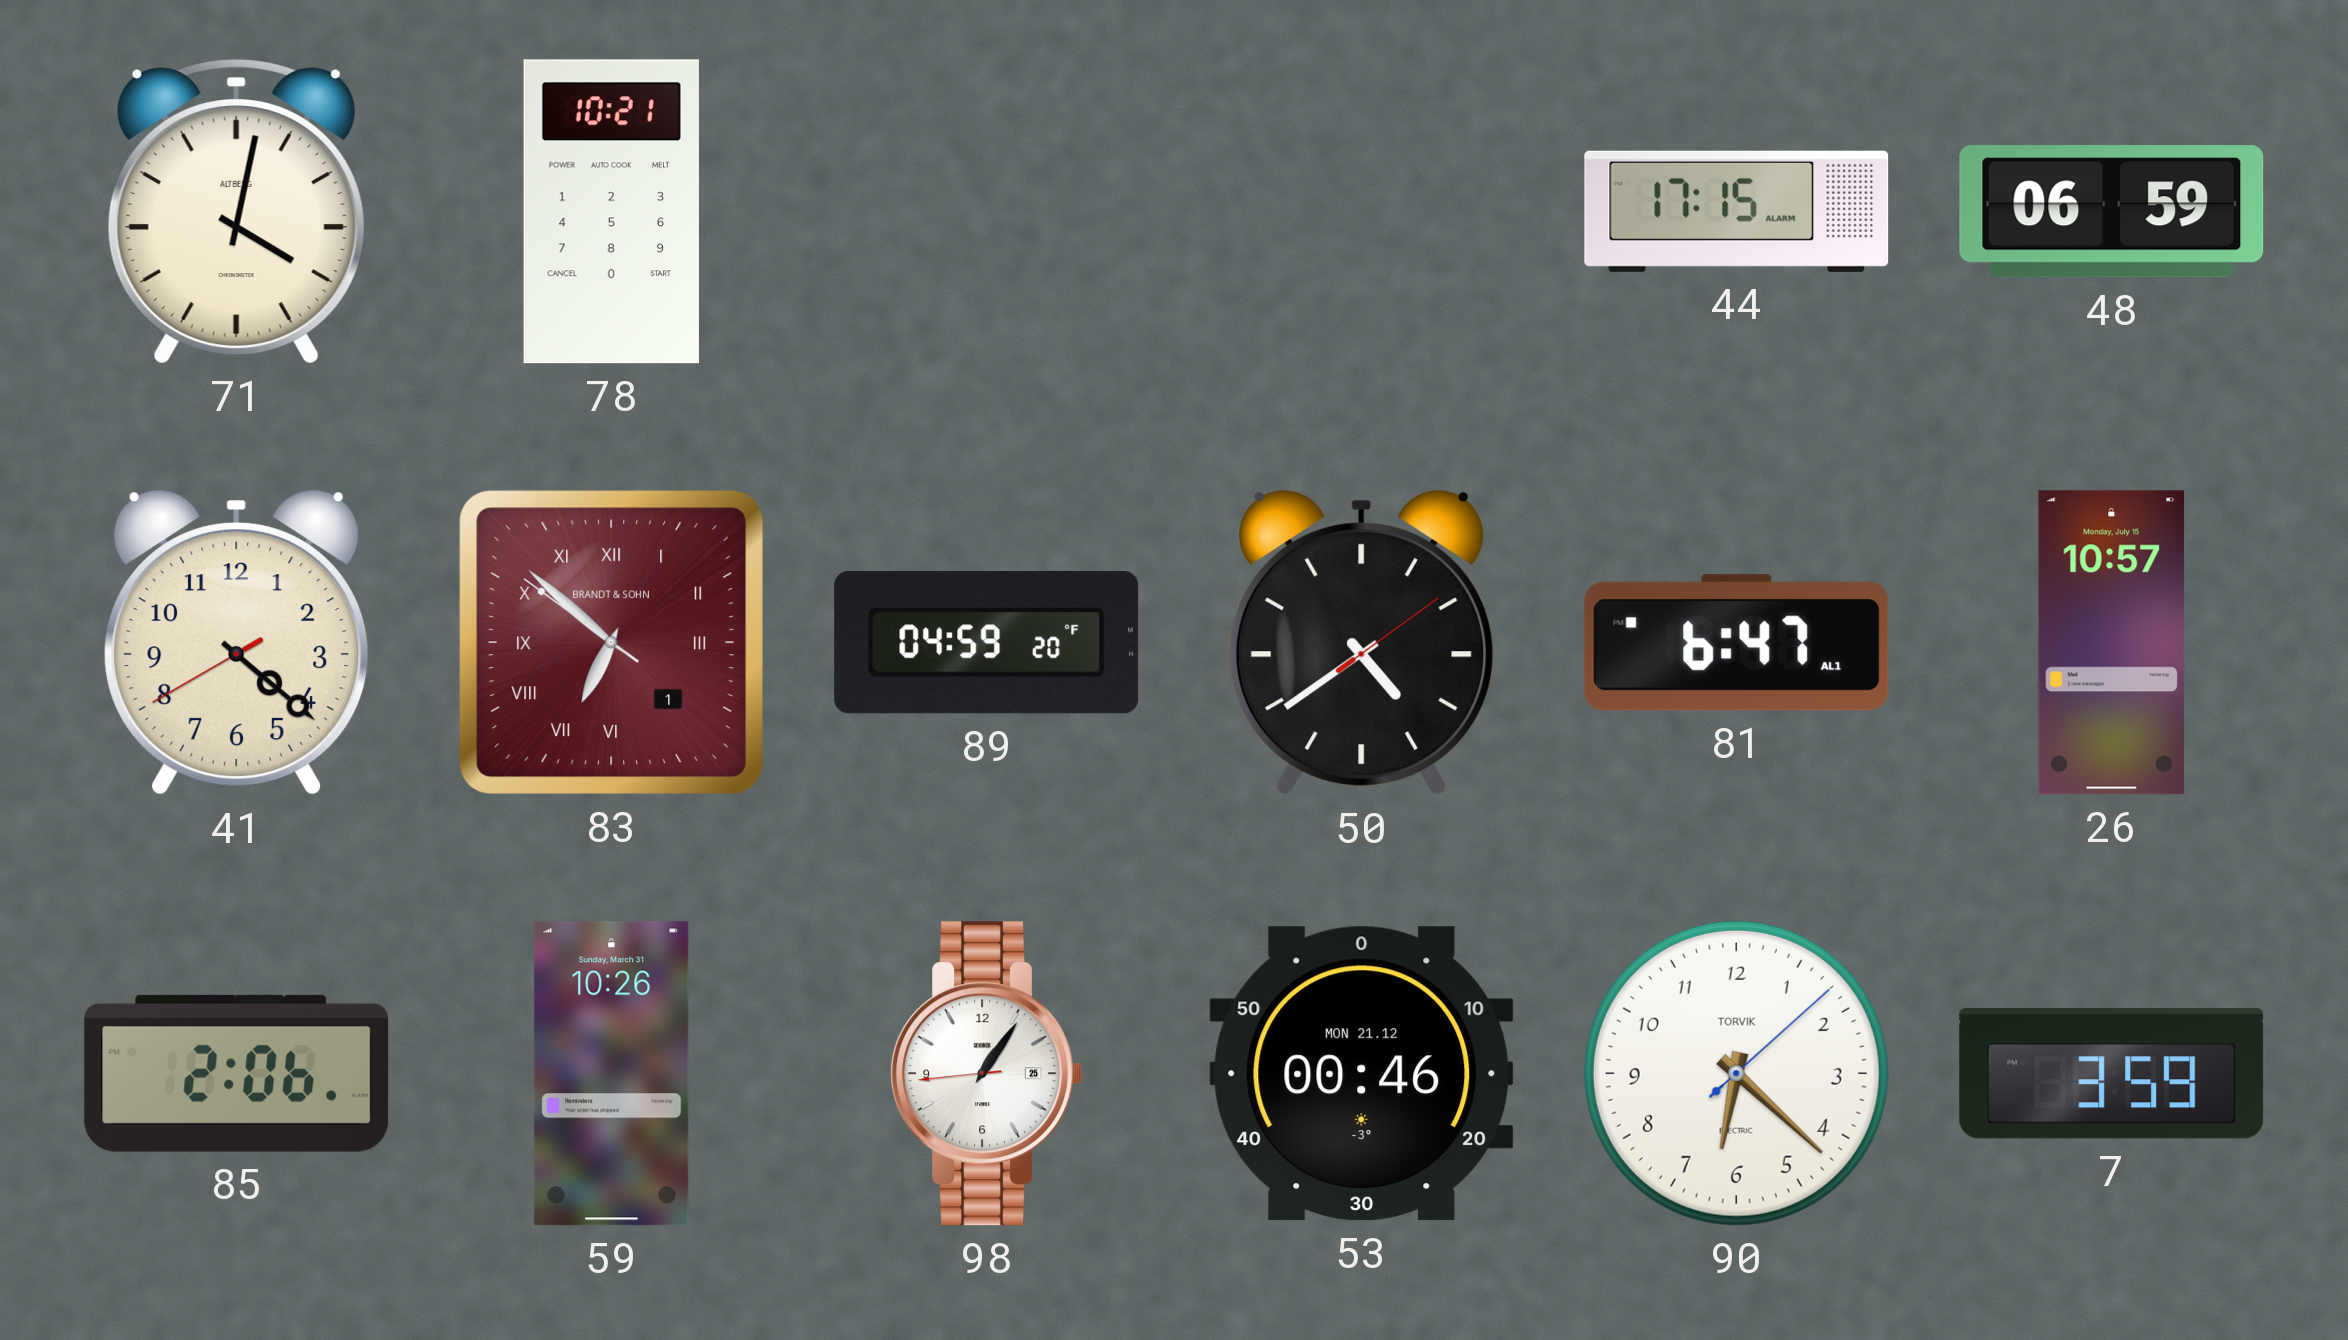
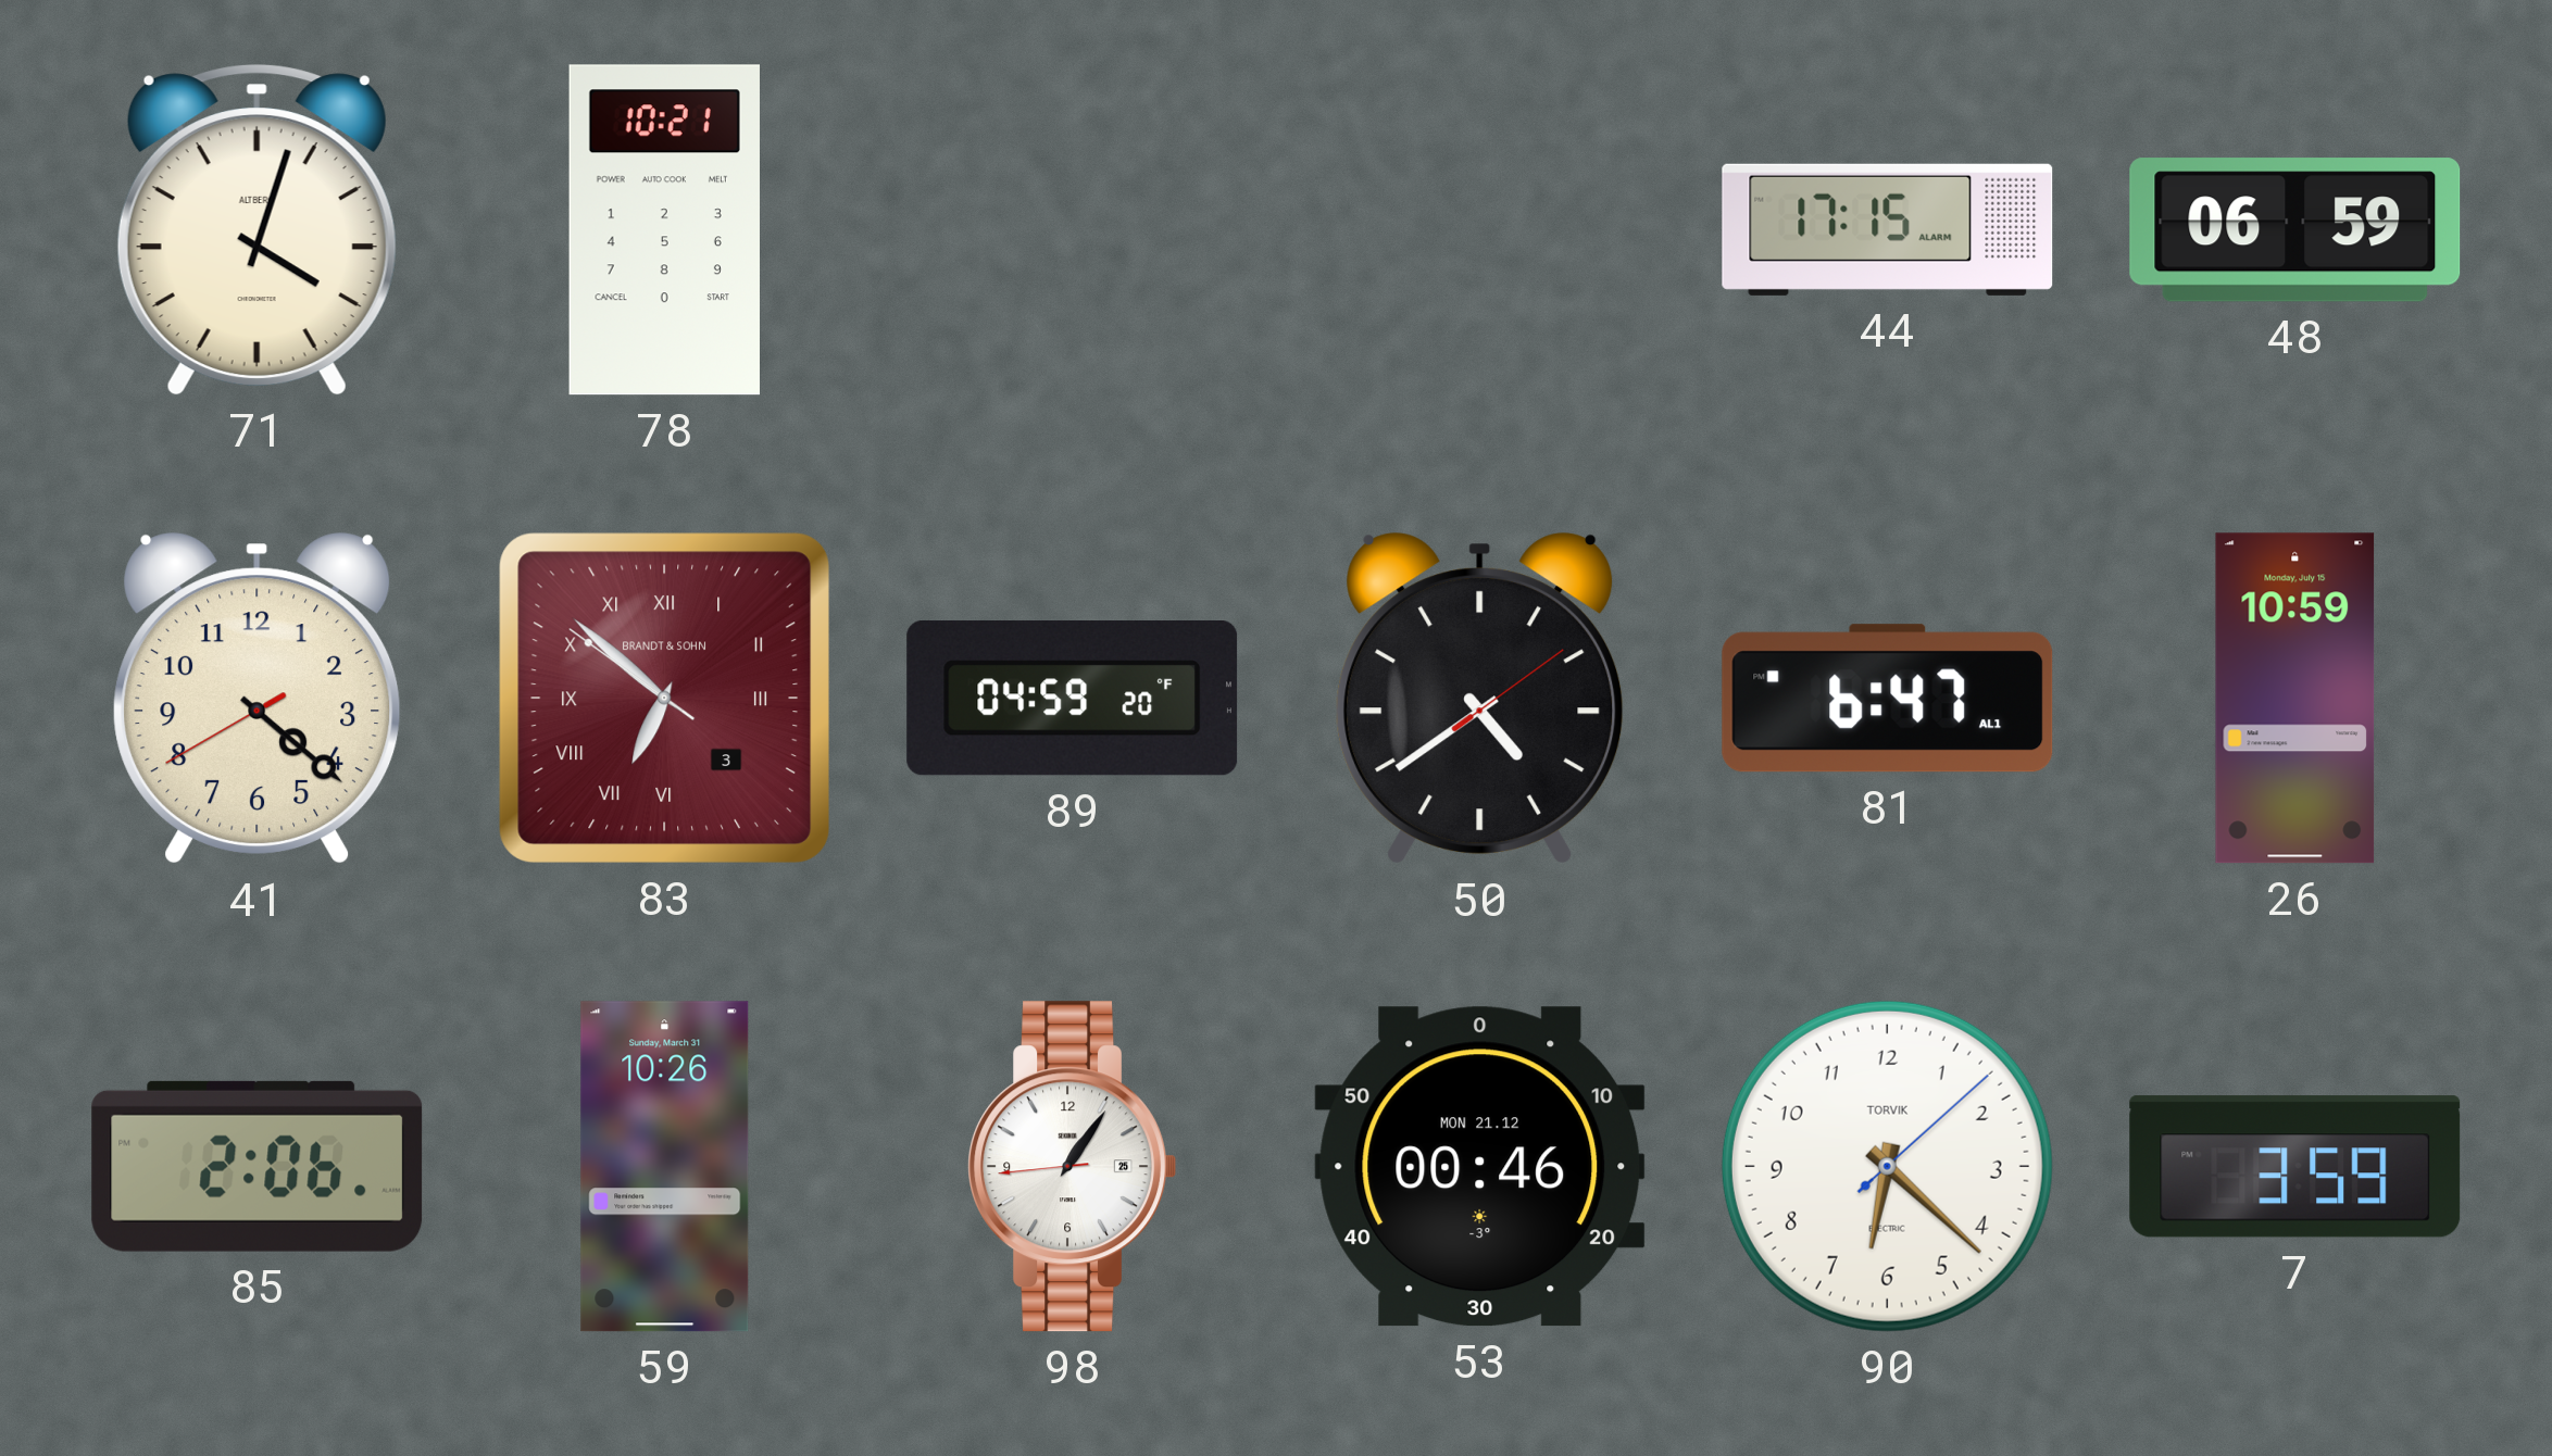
71: 4:02 -> 4:03
83 date: 1 -> 3
26: 10:57 -> 10:59
